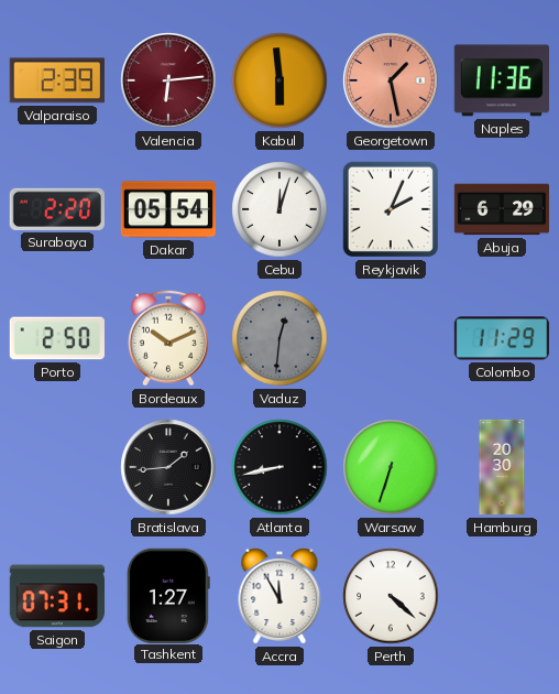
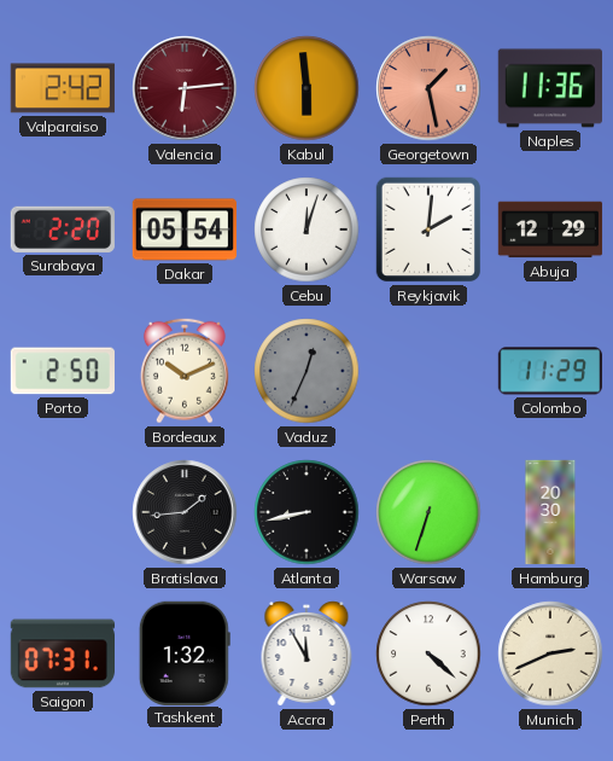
Valparaiso: 2:39 -> 2:42
Reykjavik: 2:04 -> 2:01
Abuja: 6:29 -> 12:29
Vaduz: 12:31 -> 12:34
Tashkent: 1:27 -> 1:32
Munich: none -> 2:41
